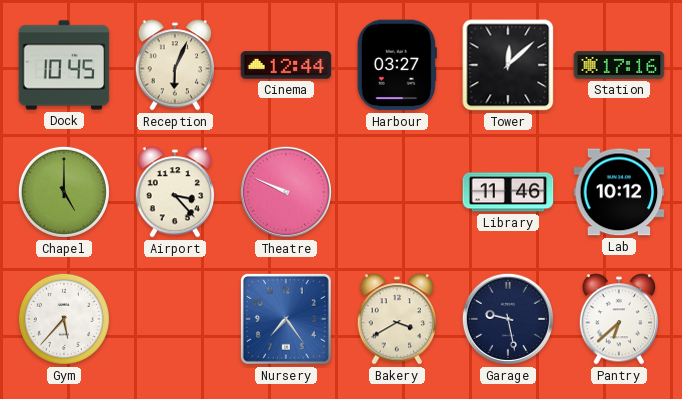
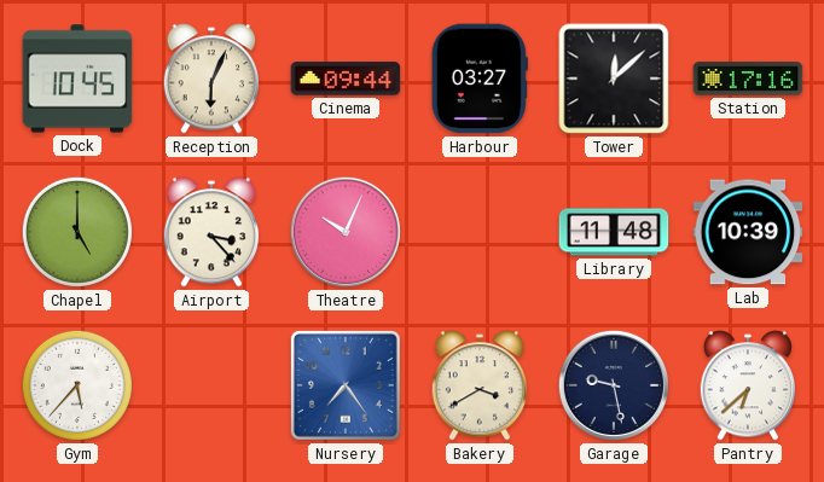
Cinema: 12:44 -> 09:44
Theatre: 9:49 -> 10:04
Library: 11:46 -> 11:48
Lab: 10:12 -> 10:39
